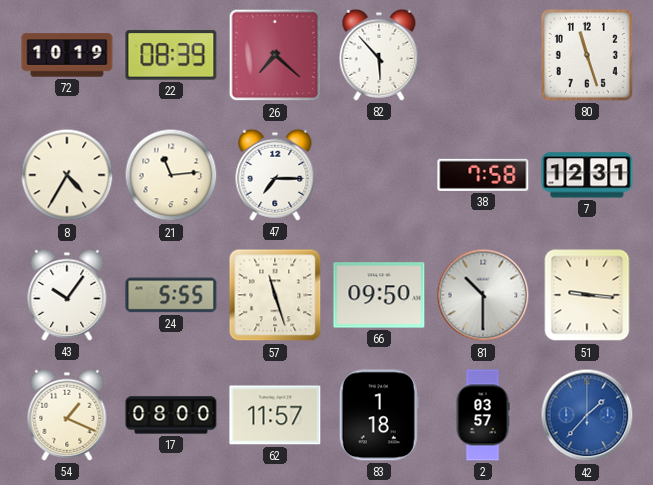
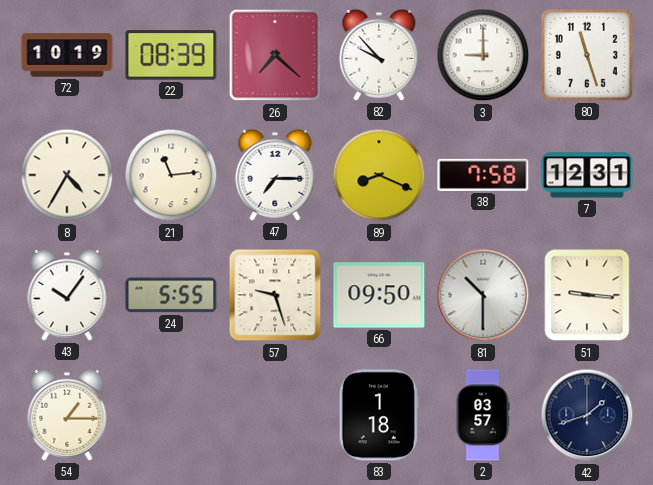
82: 5:53 -> 9:53
3: none -> 9:00
89: none -> 8:19
57: 11:27 -> 9:27
54: 1:19 -> 1:15
17: 08:00 -> none
62: 11:57 -> none
42: 1:37 -> 1:42
42 dial: blue -> navy
